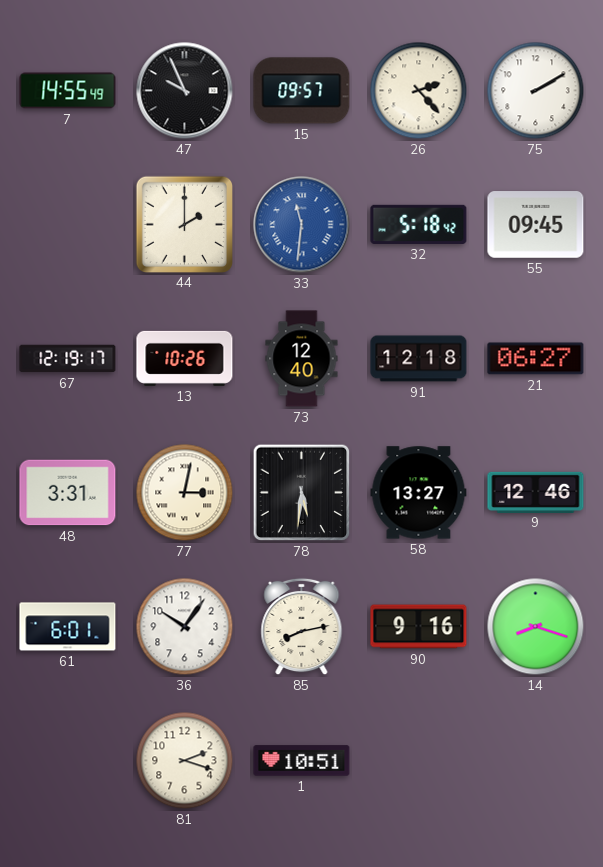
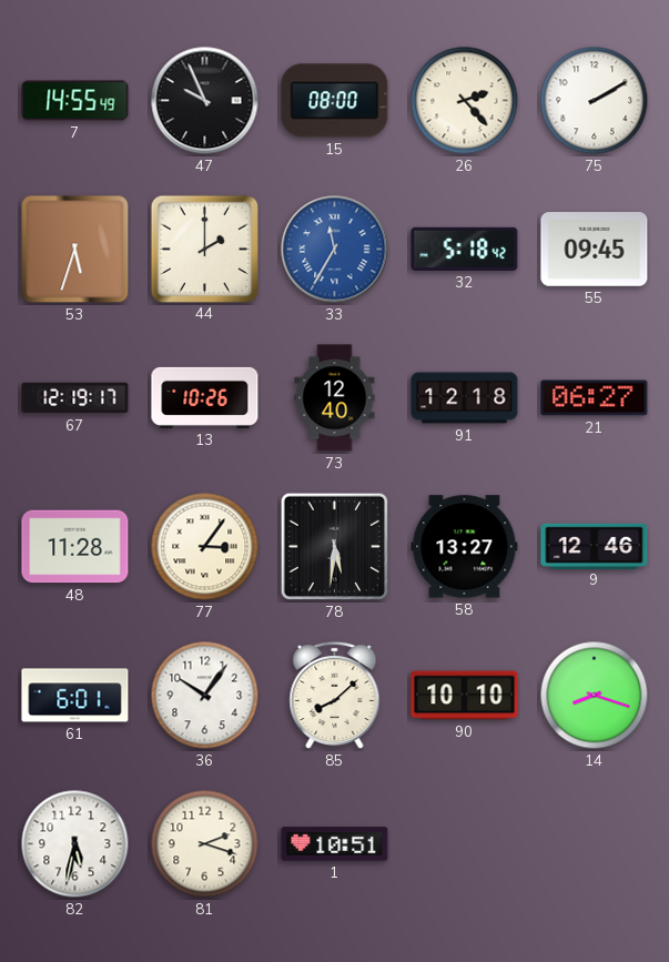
15: 09:57 -> 08:00
53: none -> 5:33
33: 11:31 -> 11:35
48: 3:31 -> 11:28
77: 3:02 -> 3:06
85: 8:13 -> 8:08
90: 9:16 -> 10:10
82: none -> 5:32
